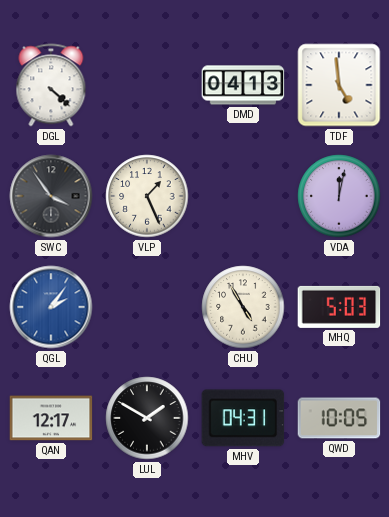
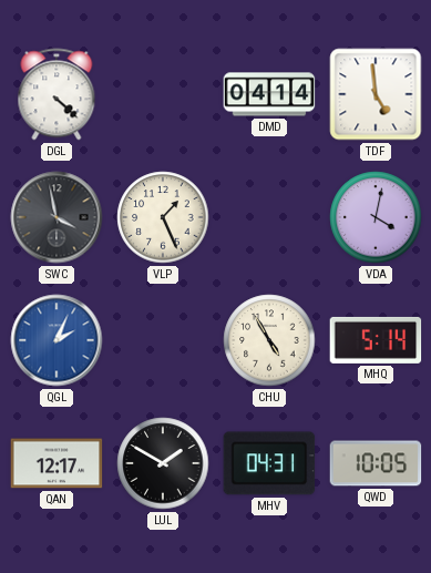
DMD: 04:13 -> 04:14
SWC: 3:54 -> 3:58
VDA: 12:02 -> 4:02
QGL: 2:06 -> 2:04
MHQ: 5:03 -> 5:14
